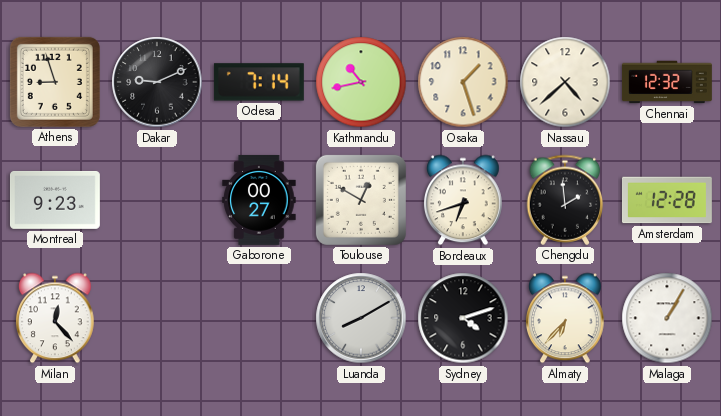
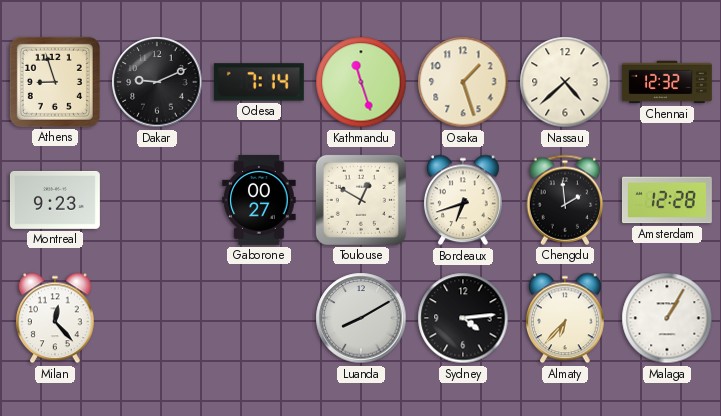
Kathmandu: 10:43 -> 11:27
Sydney: 4:12 -> 4:14
